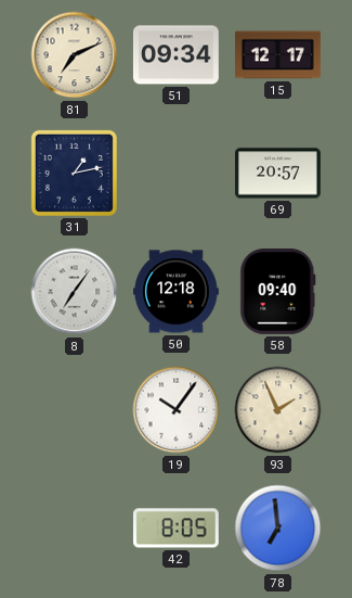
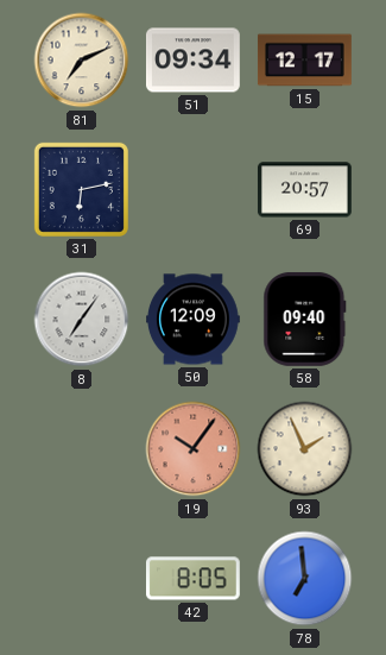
31: 1:13 -> 6:13
50: 12:18 -> 12:09
19 dial: white -> salmon
